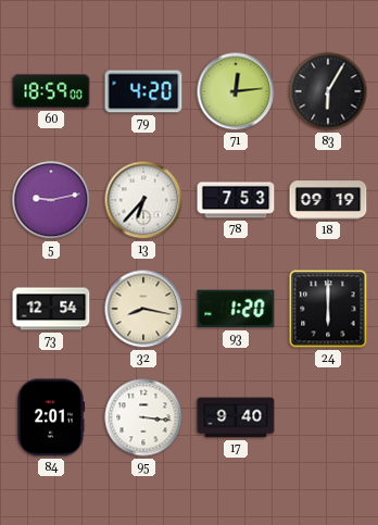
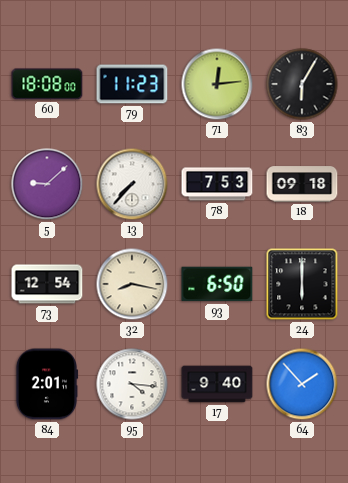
60: 18:59 -> 18:08
79: 4:20 -> 11:23
5: 9:13 -> 9:08
13: 6:37 -> 7:37
18: 09:19 -> 09:18
93: 1:20 -> 6:50
95: 3:16 -> 4:16
64: none -> 1:53
